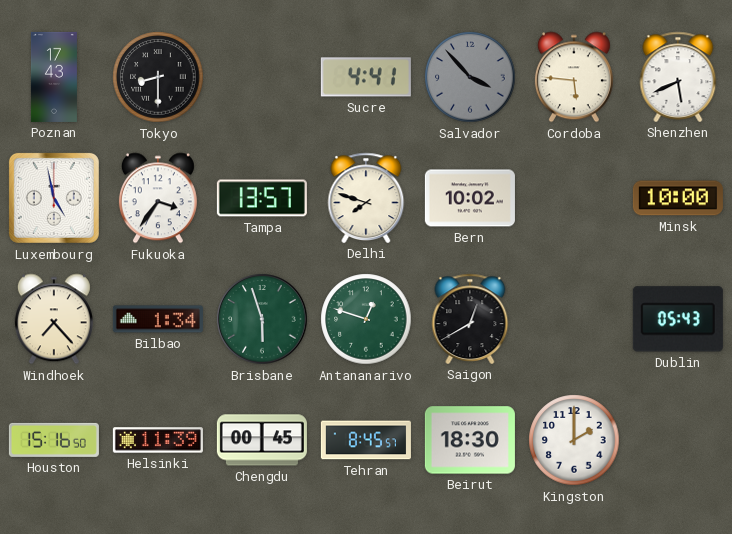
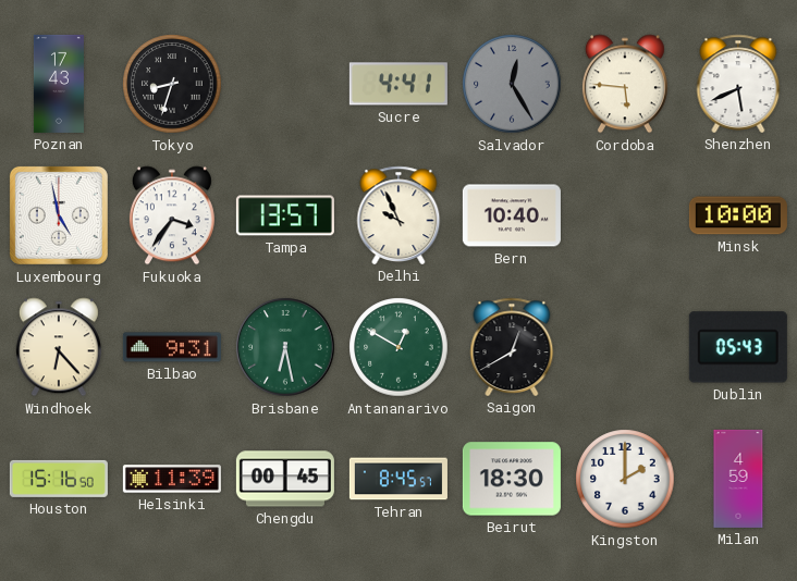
Tokyo: 8:30 -> 8:33
Salvador: 3:53 -> 12:25
Delhi: 7:48 -> 9:56
Bern: 10:02 -> 10:40
Windhoek: 7:23 -> 6:23
Bilbao: 1:34 -> 9:31
Brisbane: 5:57 -> 6:28
Antananarivo: 12:48 -> 12:50
Milan: none -> 4:59
